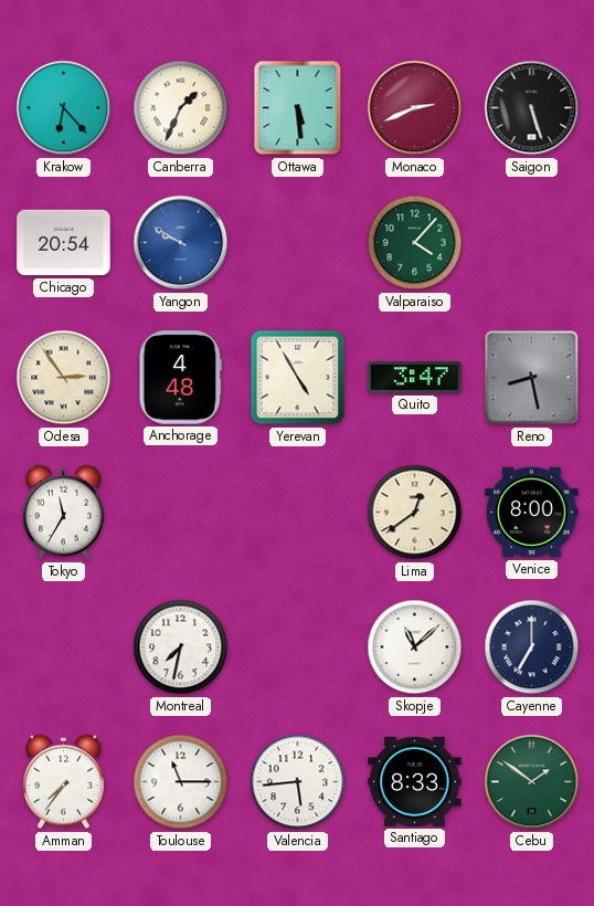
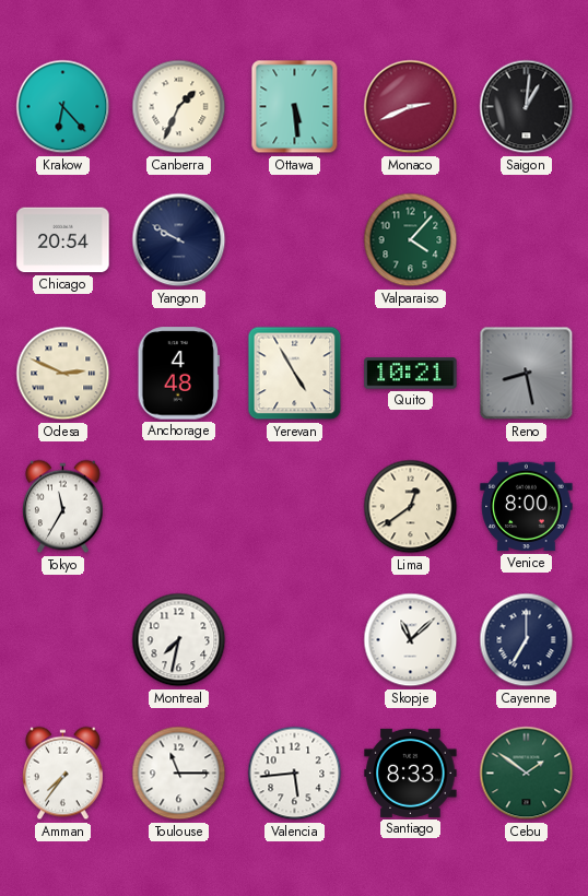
Saigon: 5:27 -> 1:01
Yangon dial: blue -> navy
Odesa: 2:54 -> 2:49
Quito: 3:47 -> 10:21
